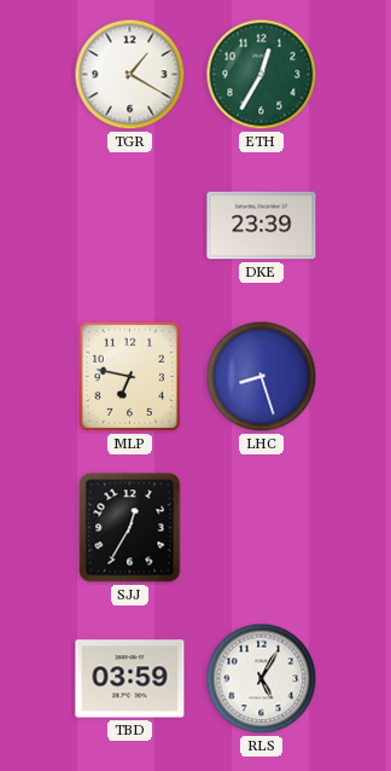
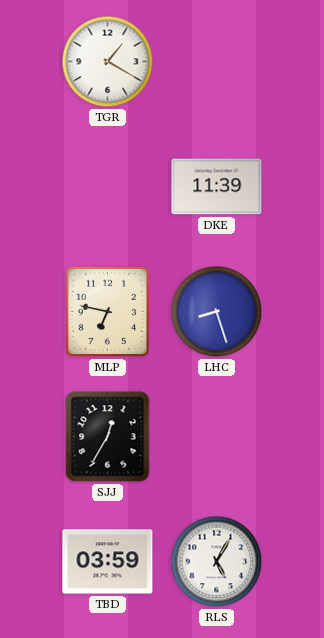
ETH: 12:35 -> none
DKE: 23:39 -> 11:39
